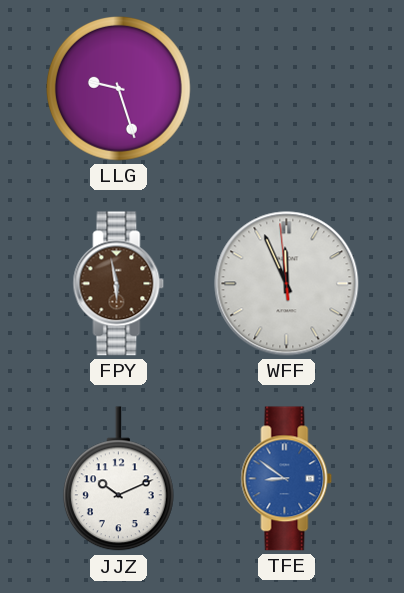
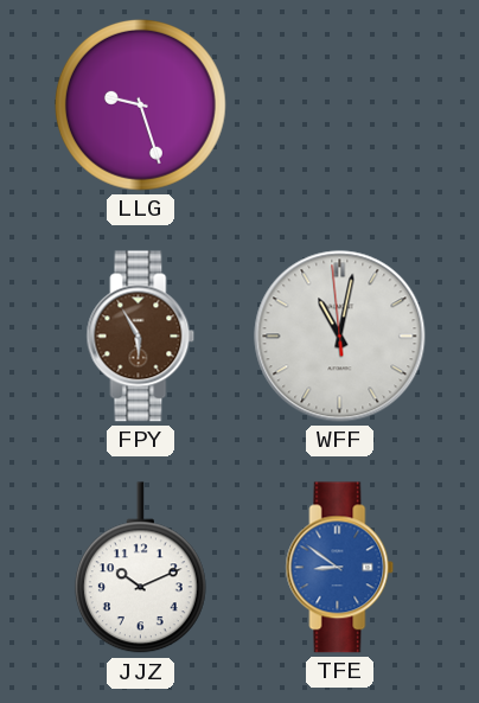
FPY: 5:58 -> 5:55
WFF: 11:55 -> 11:01
